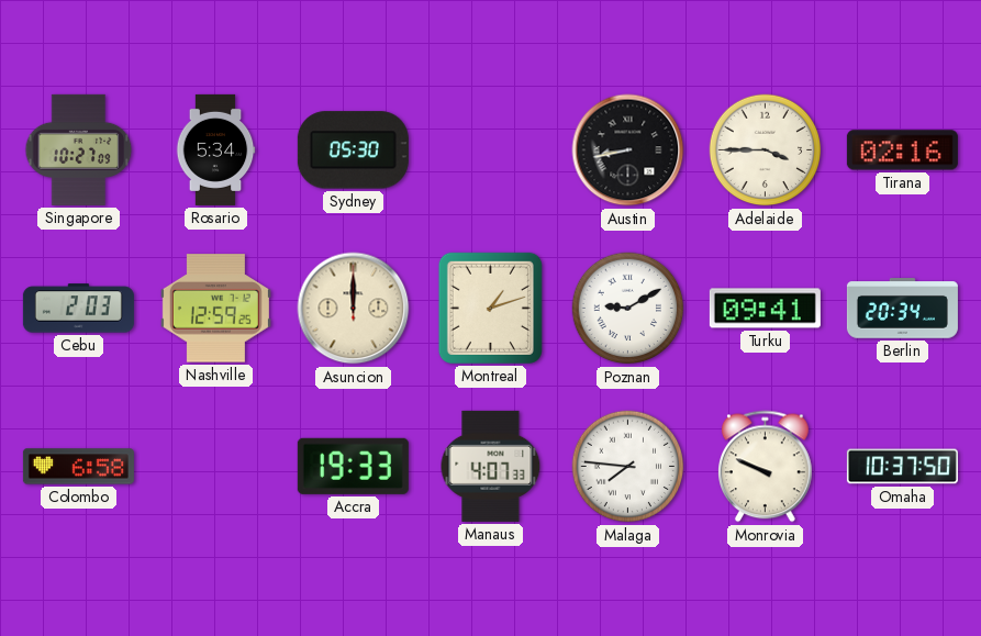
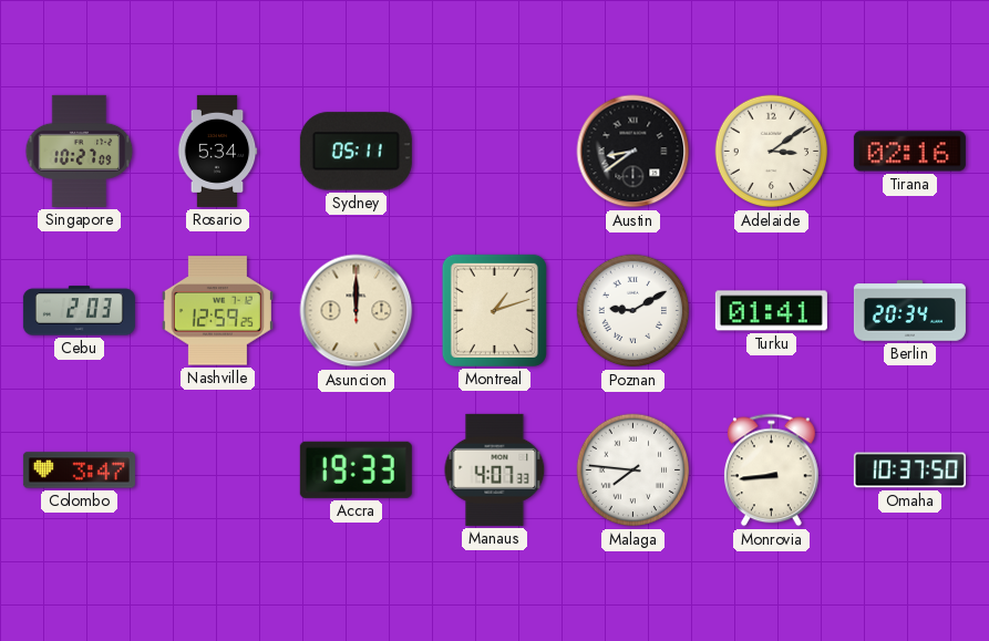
Sydney: 05:30 -> 05:11
Austin: 8:43 -> 8:39
Adelaide: 3:45 -> 3:09
Turku: 09:41 -> 01:41
Colombo: 6:58 -> 3:47
Monrovia: 9:49 -> 8:44
